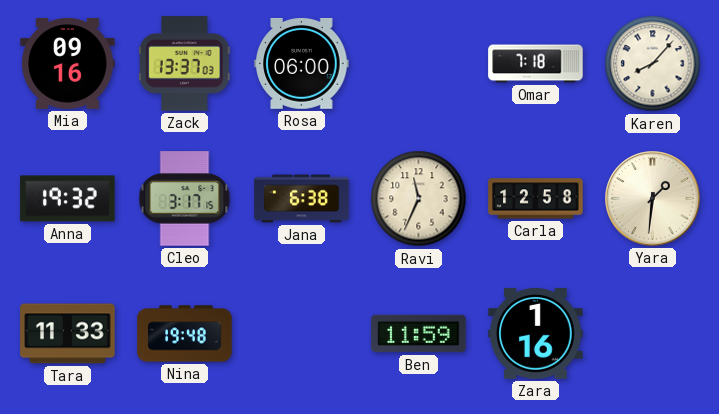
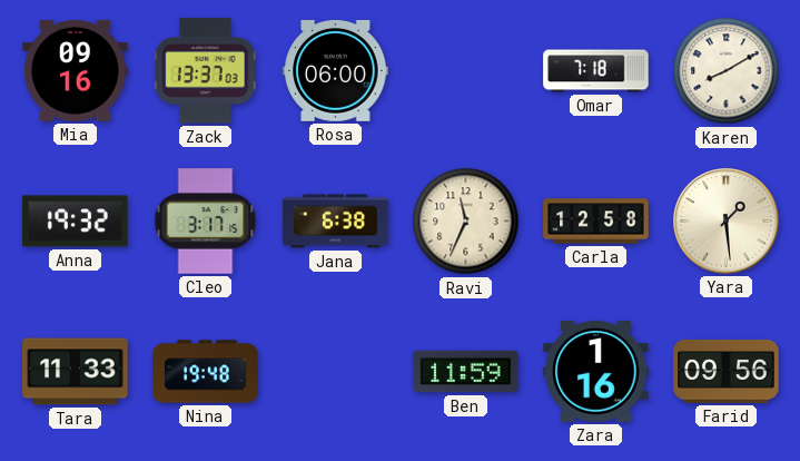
Karen: 8:07 -> 8:10
Yara: 1:31 -> 1:29
Farid: none -> 09:56
